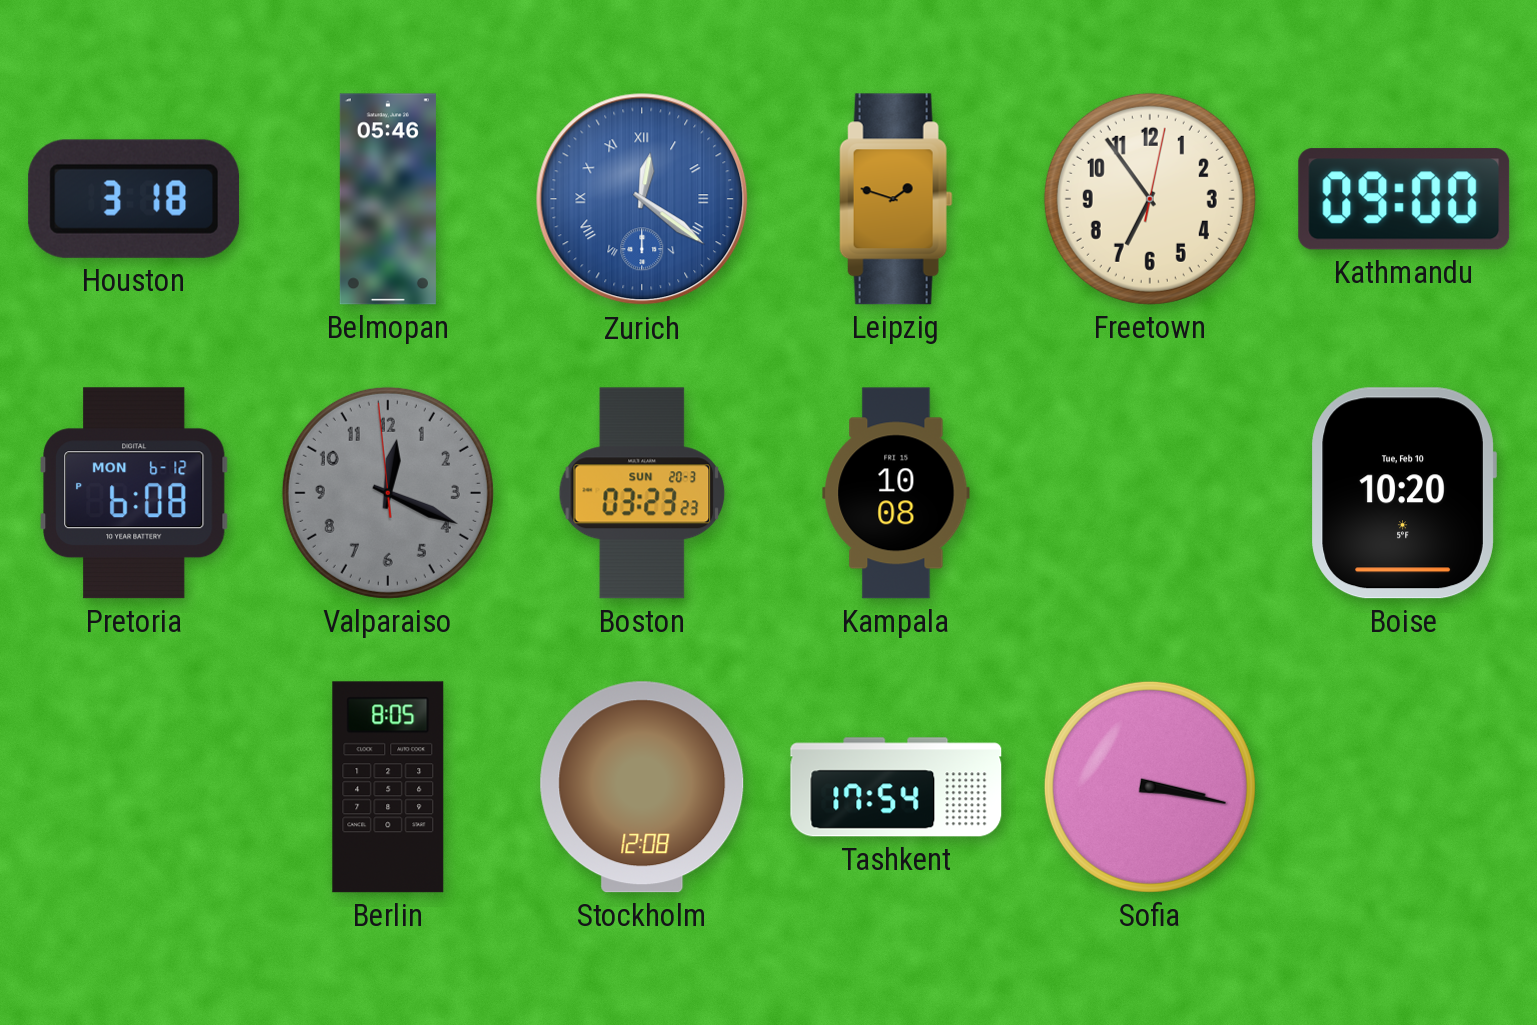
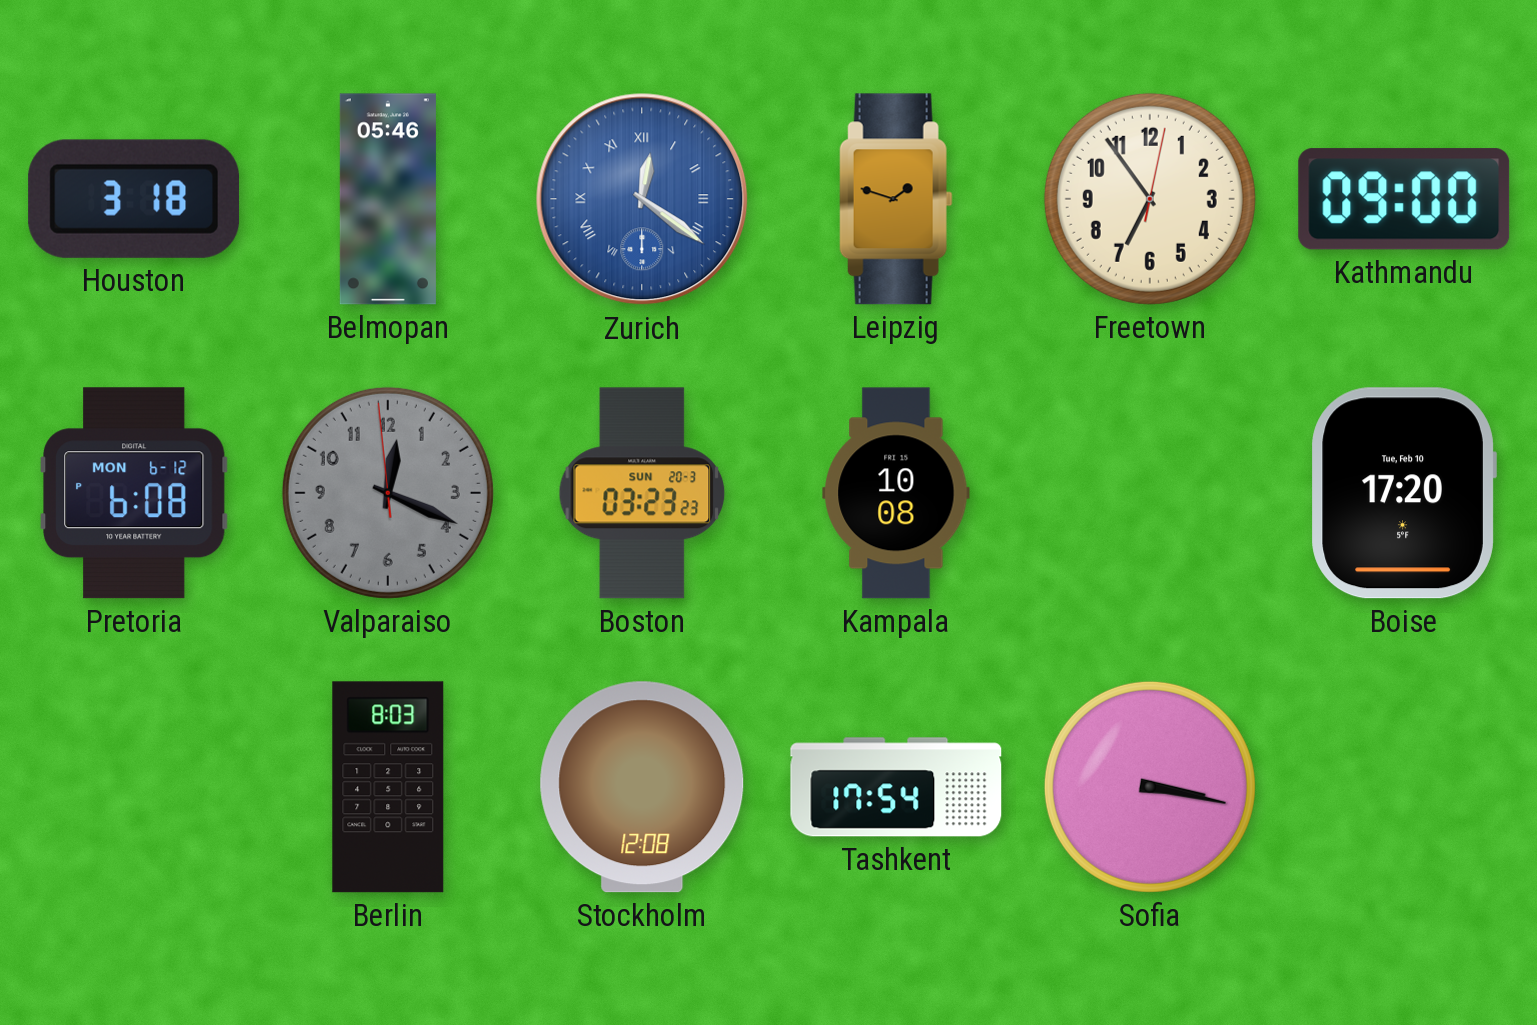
Boise: 10:20 -> 17:20
Berlin: 8:05 -> 8:03
